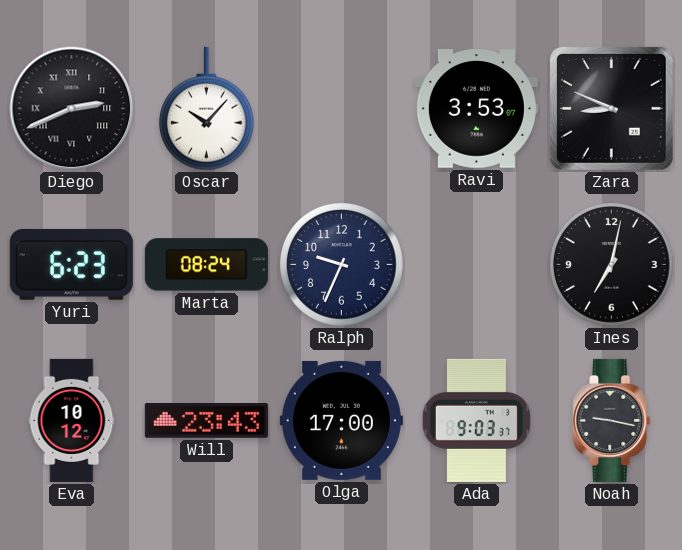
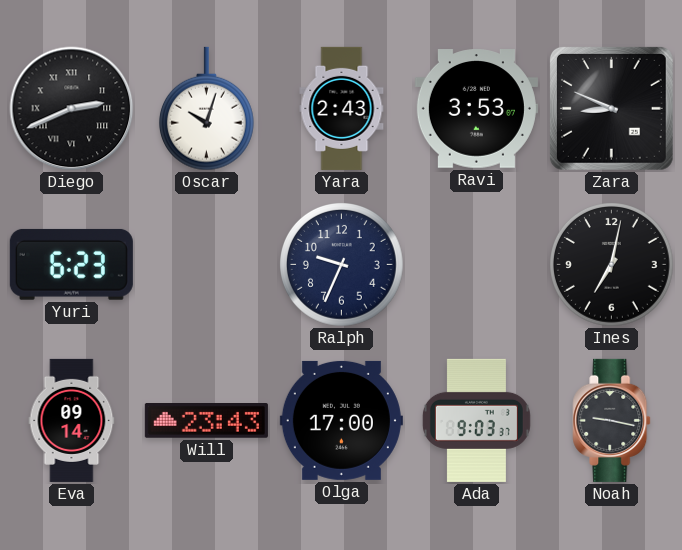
Oscar: 10:07 -> 10:03
Yara: none -> 2:43
Marta: 08:24 -> none
Eva: 10:12 -> 09:14
